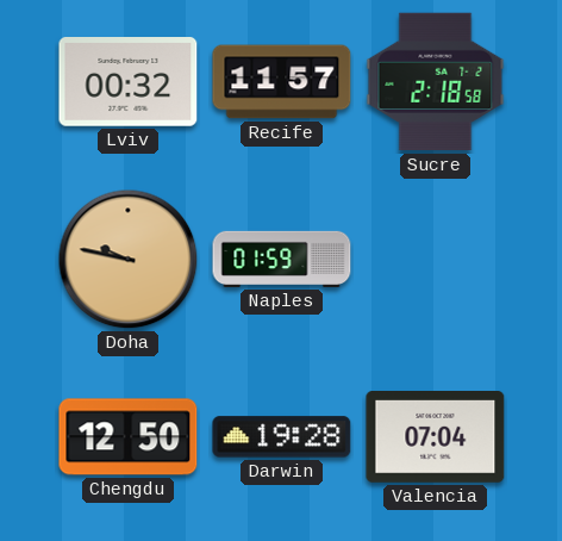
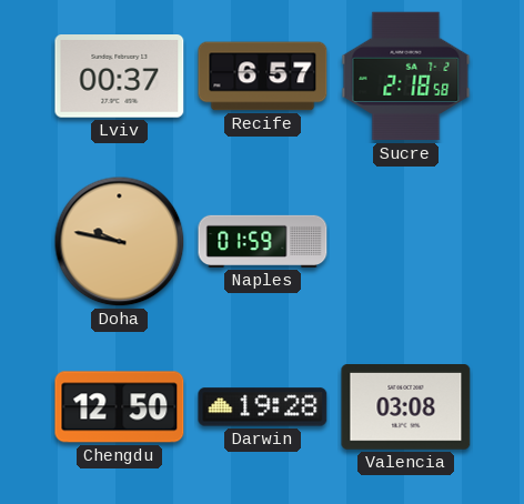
Lviv: 00:32 -> 00:37
Recife: 11:57 -> 6:57
Valencia: 07:04 -> 03:08
